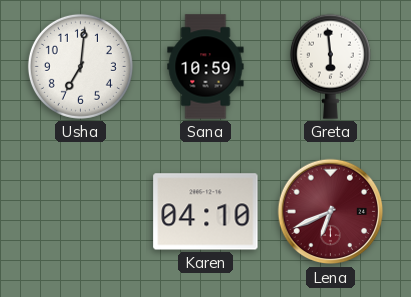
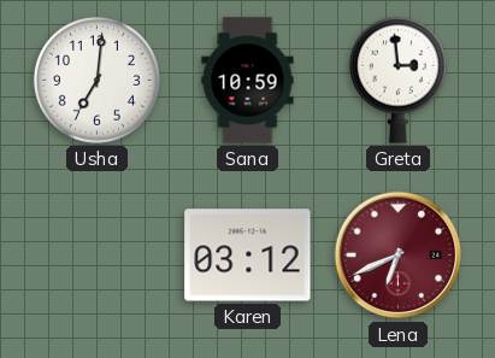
Greta: 5:59 -> 2:59
Karen: 04:10 -> 03:12
